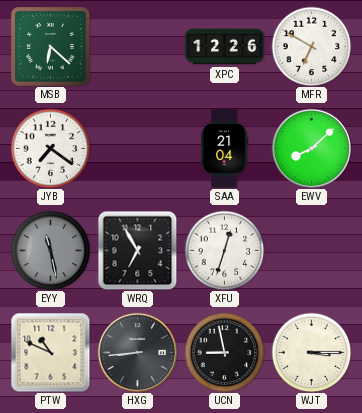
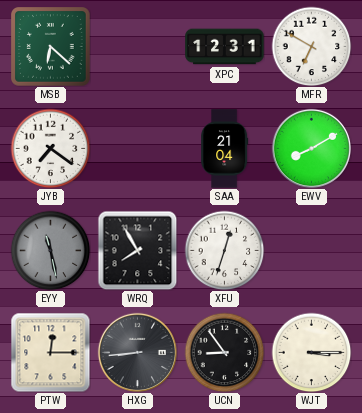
XPC: 12:26 -> 12:31
EWV: 8:08 -> 8:10
WRQ: 6:55 -> 7:55
PTW: 10:49 -> 12:15
UCN: 8:58 -> 8:54
